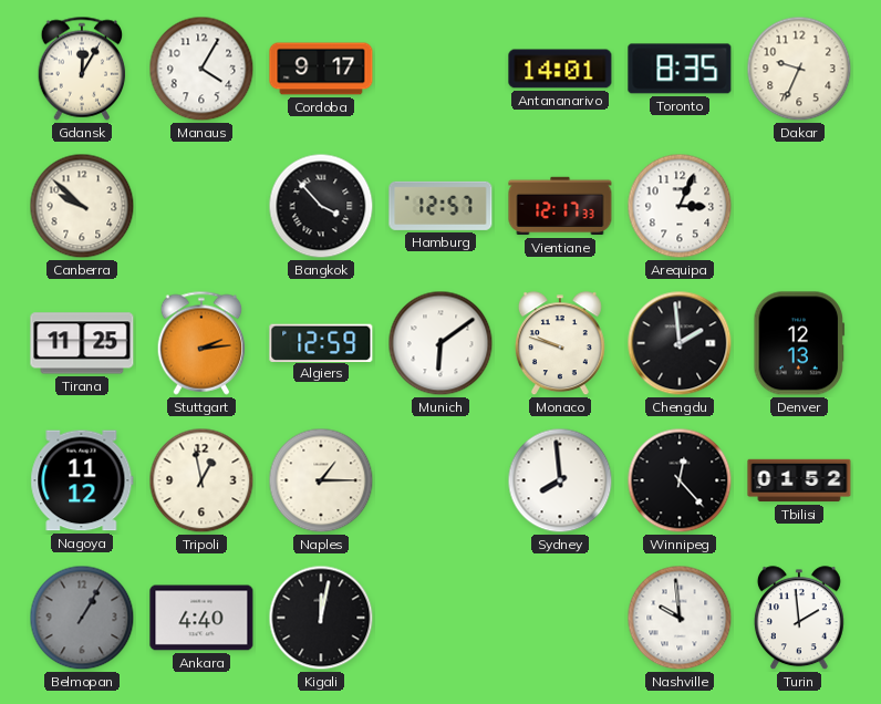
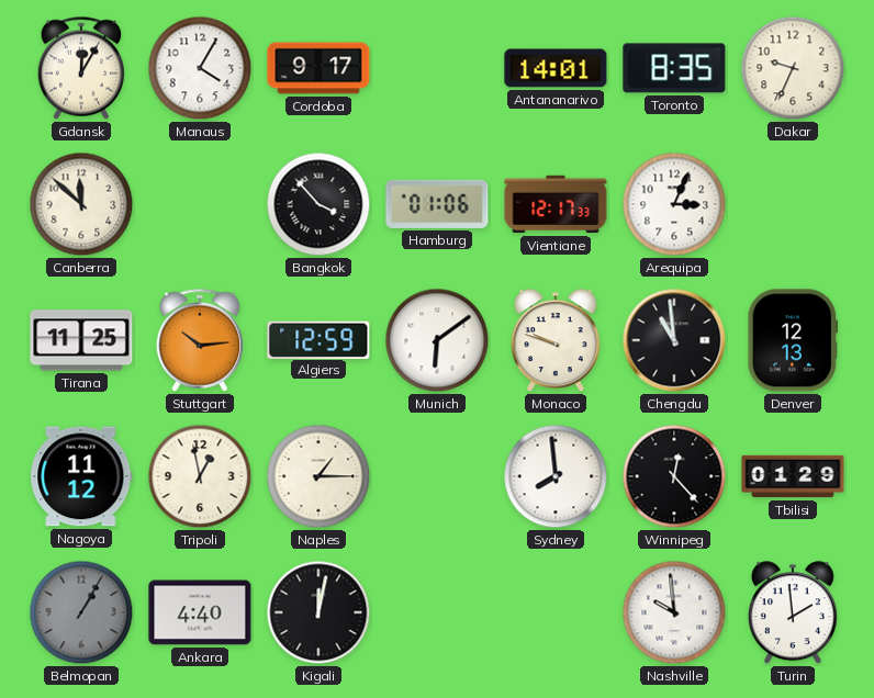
Canberra: 9:52 -> 11:52
Hamburg: 12:57 -> 01:06
Stuttgart: 2:14 -> 10:14
Chengdu: 1:59 -> 10:59
Tbilisi: 01:52 -> 01:29
